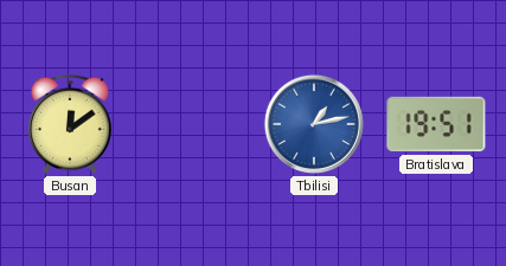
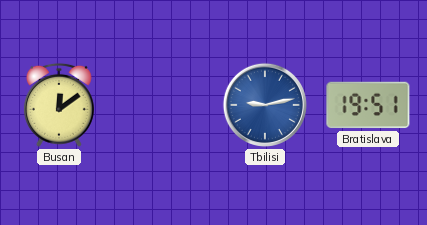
Tbilisi: 1:13 -> 9:13
